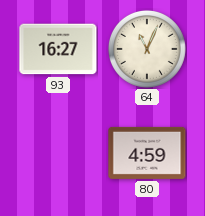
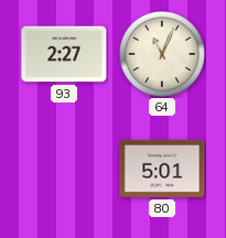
93: 16:27 -> 2:27
80: 4:59 -> 5:01
